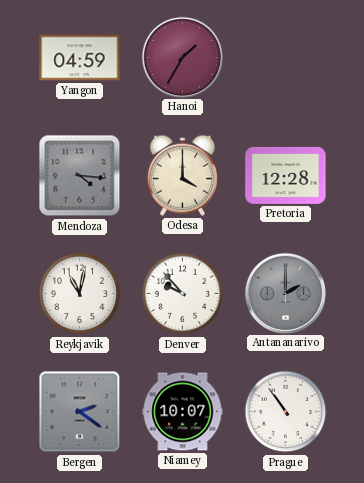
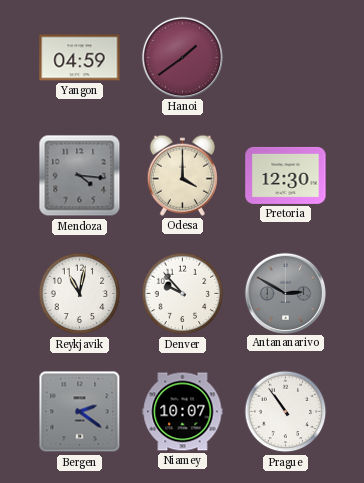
Hanoi: 1:35 -> 1:39
Pretoria: 12:28 -> 12:30
Antananarivo: 2:00 -> 2:50
